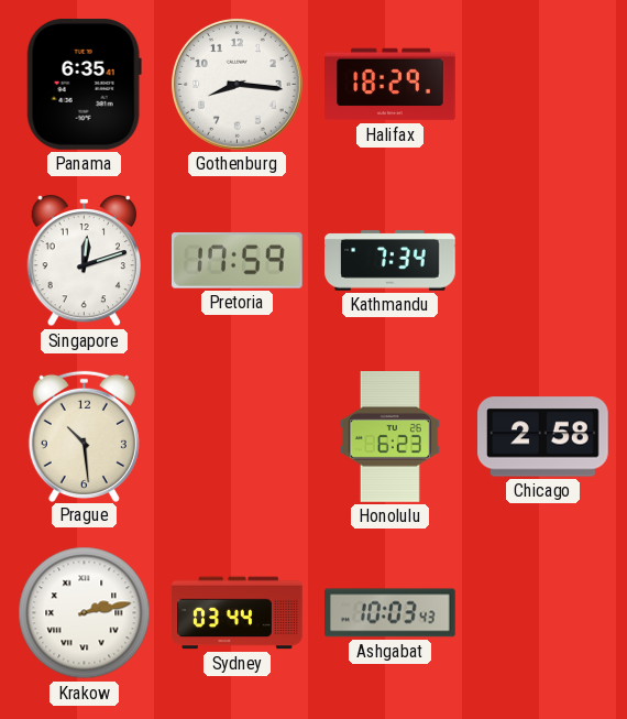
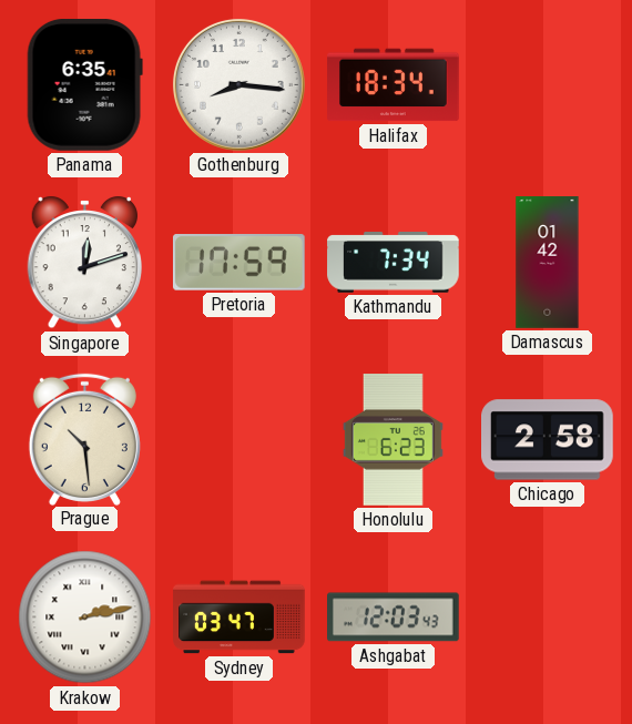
Halifax: 18:29 -> 18:34
Damascus: none -> 01:42
Sydney: 03:44 -> 03:47
Ashgabat: 10:03 -> 12:03
